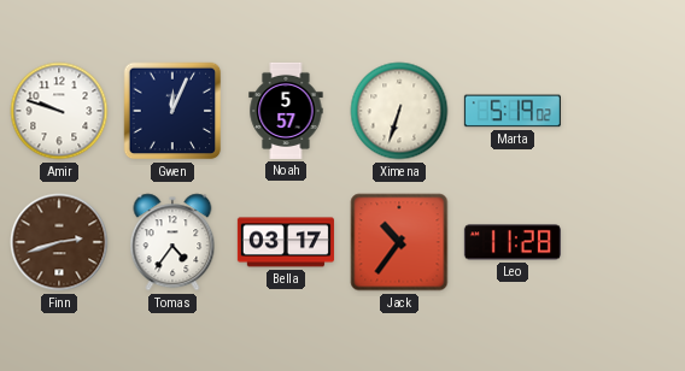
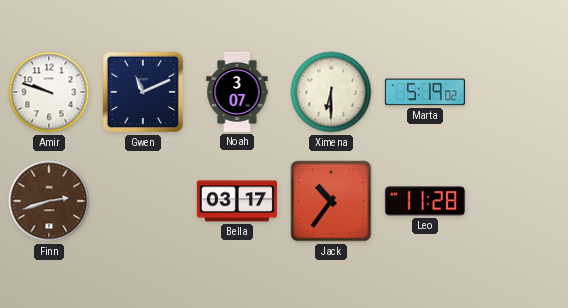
Gwen: 12:04 -> 11:11
Noah: 5:57 -> 3:07
Ximena: 6:33 -> 6:30
Tomas: 4:36 -> none
